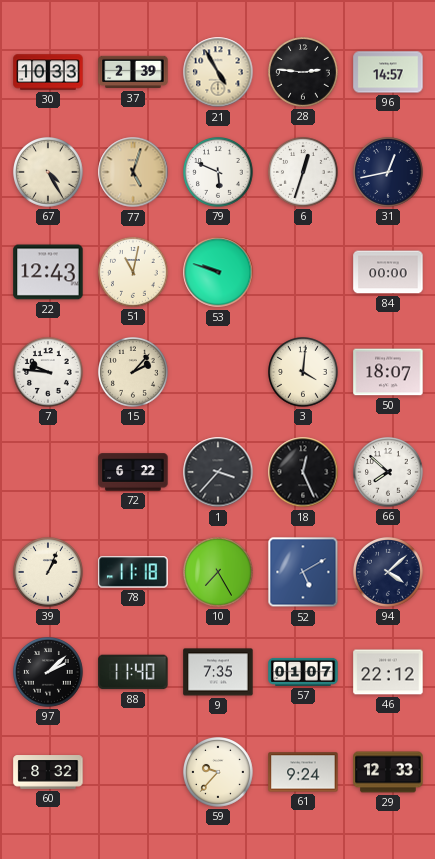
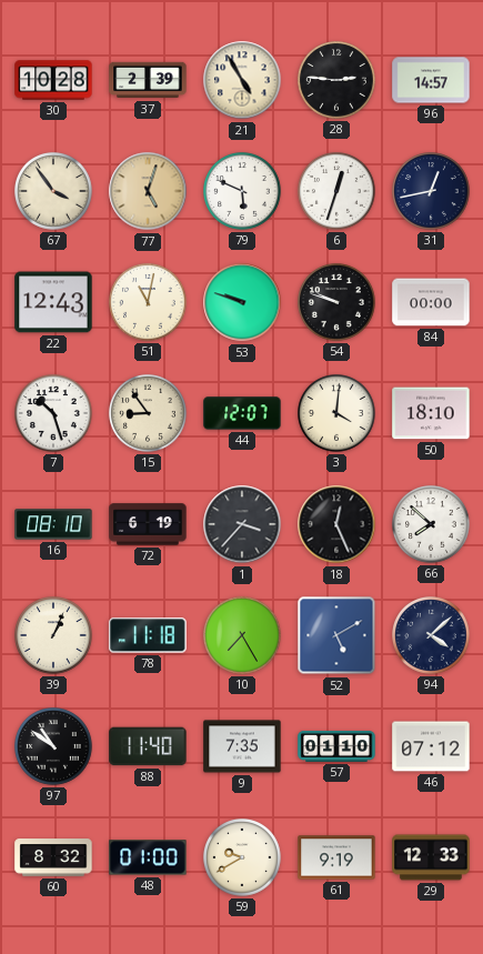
30: 10:33 -> 10:28
67: 4:25 -> 3:54
54: none -> 9:48
7: 9:46 -> 10:27
15: 2:07 -> 8:54
44: none -> 12:07
50: 18:07 -> 18:10
16: none -> 08:10
72: 6:22 -> 6:19
97: 2:08 -> 10:51
57: 01:07 -> 01:10
46: 22:12 -> 07:12
48: none -> 01:00
59: 9:37 -> 9:40
61: 9:24 -> 9:19
